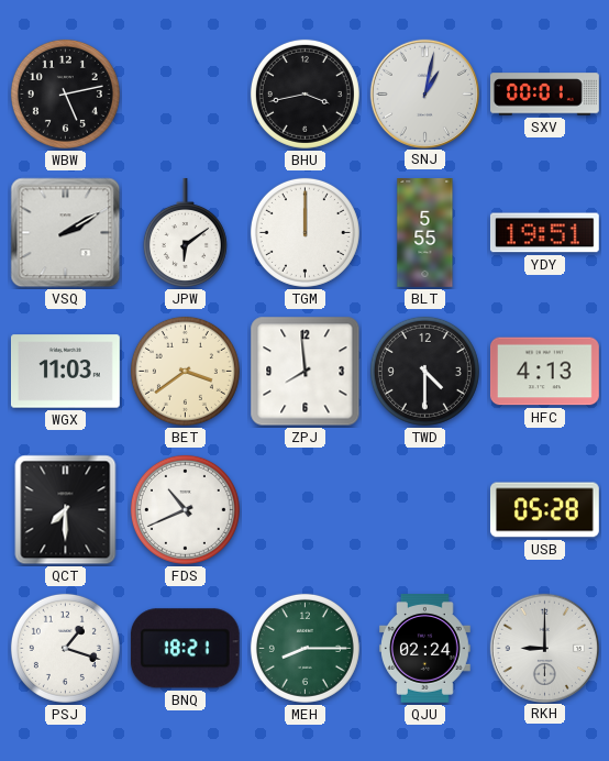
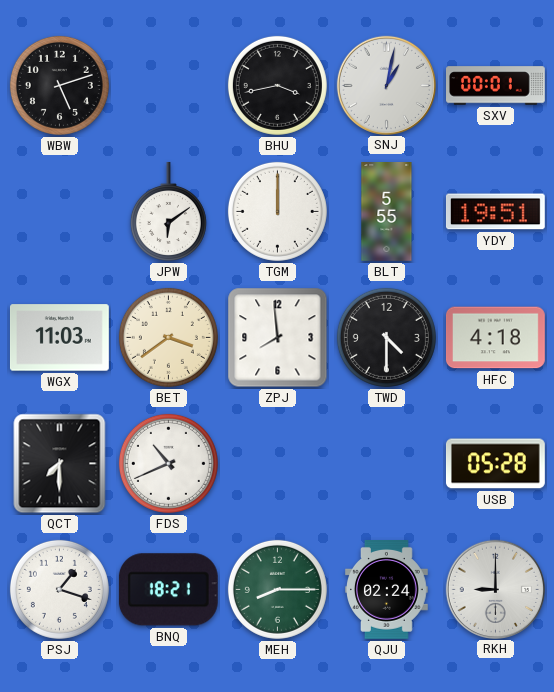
WBW: 5:13 -> 5:12
VSQ: 2:10 -> none
HFC: 4:13 -> 4:18
